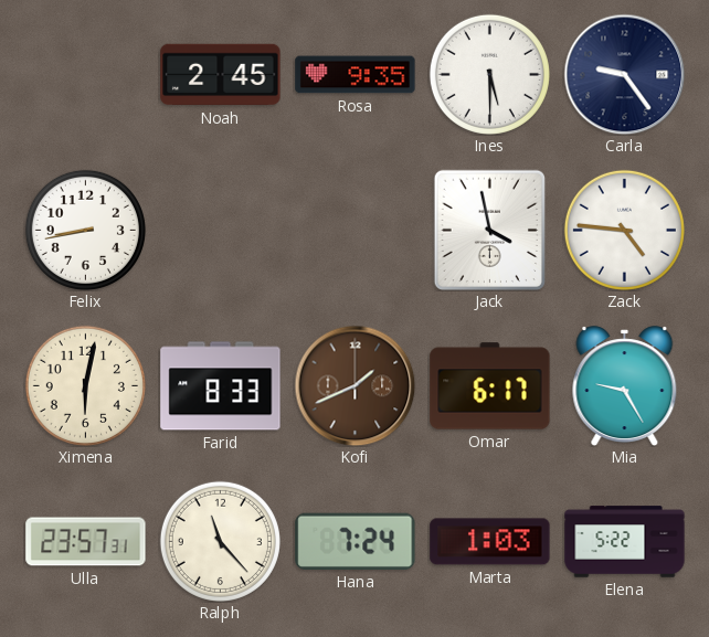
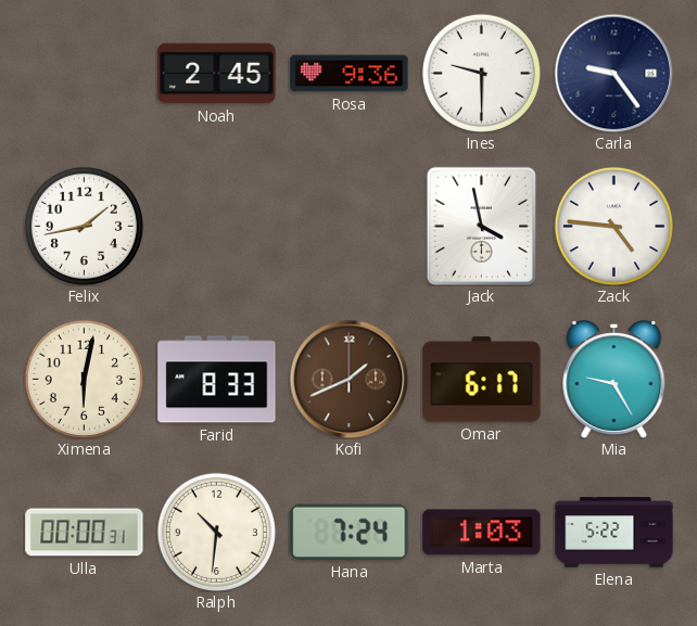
Rosa: 9:35 -> 9:36
Ines: 5:30 -> 9:30
Felix: 8:43 -> 1:43
Ulla: 23:57 -> 00:00
Ralph: 11:23 -> 10:31
